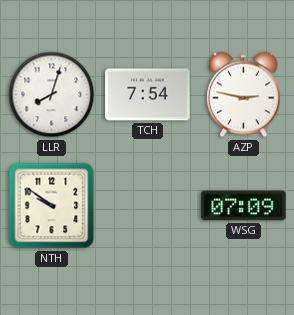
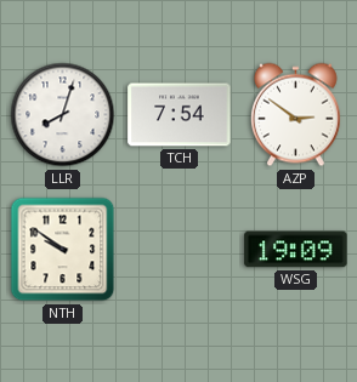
AZP: 2:47 -> 2:51
WSG: 07:09 -> 19:09
